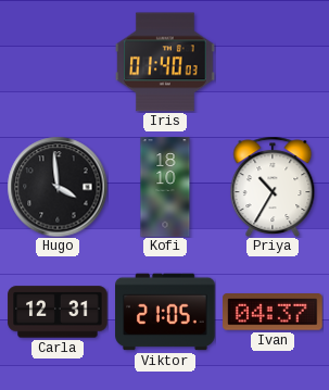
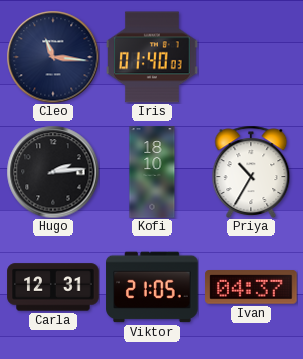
Cleo: none -> 11:16
Hugo: 3:59 -> 2:14
